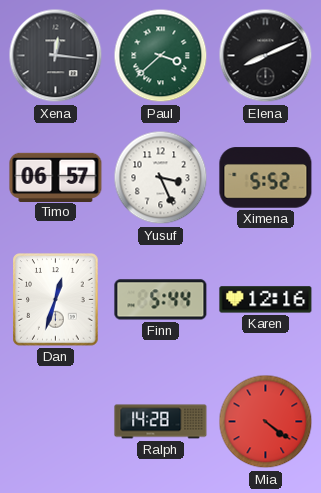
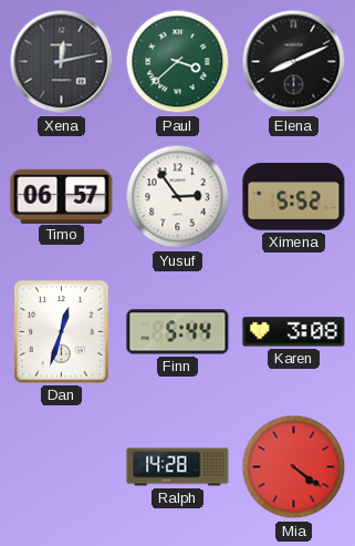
Xena: 12:16 -> 12:13
Yusuf: 3:26 -> 2:54
Karen: 12:16 -> 3:08
